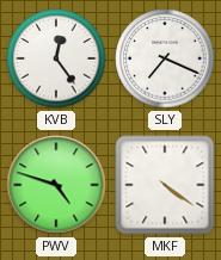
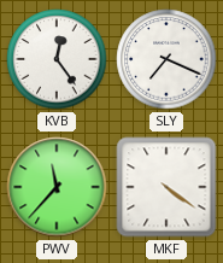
PWV: 4:48 -> 11:37
